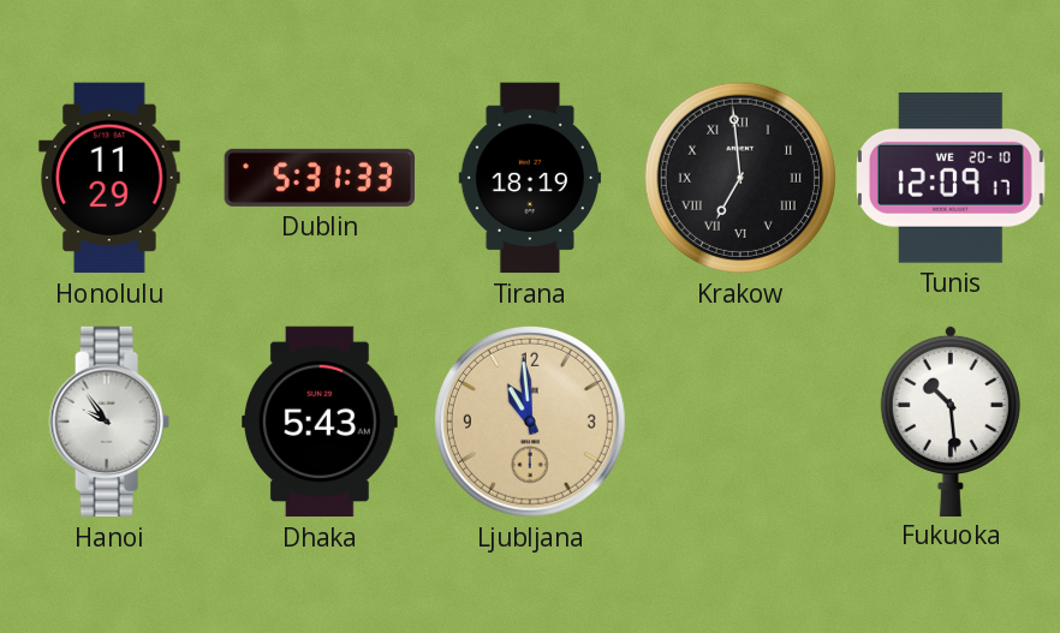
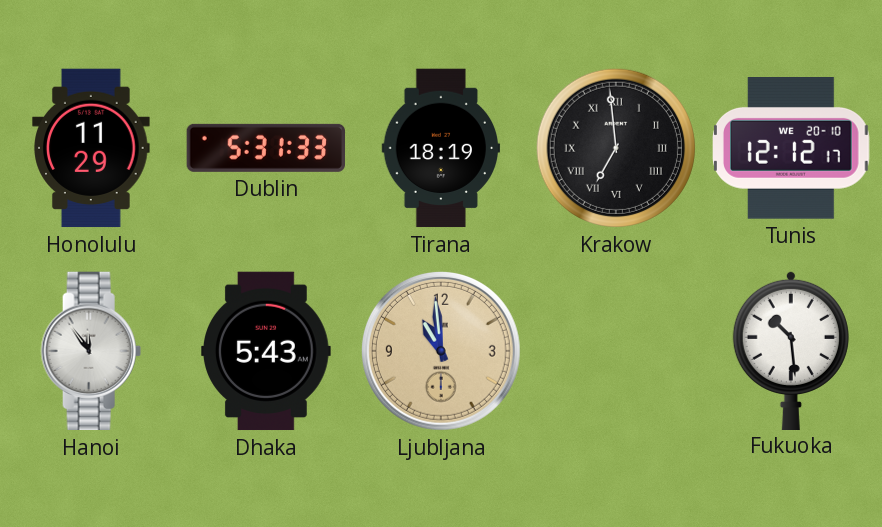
Tunis: 12:09 -> 12:12
Hanoi: 9:54 -> 11:54
